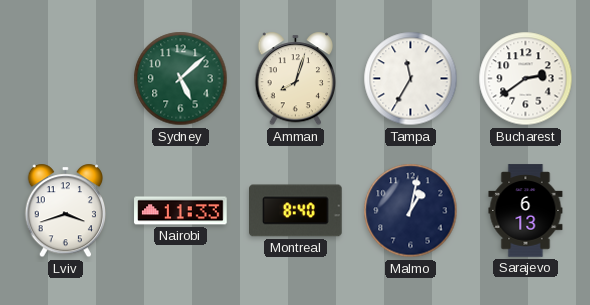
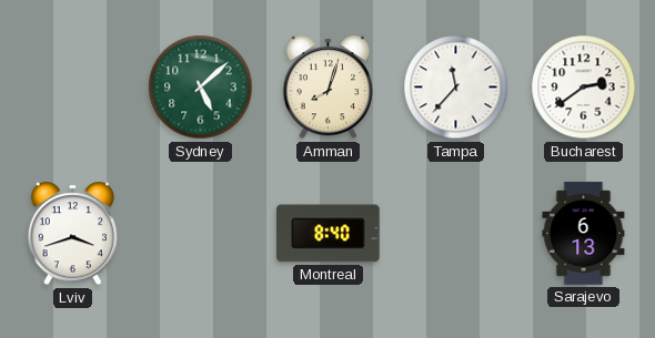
Tampa: 11:35 -> 11:37
Nairobi: 11:33 -> none
Malmo: 1:02 -> none
